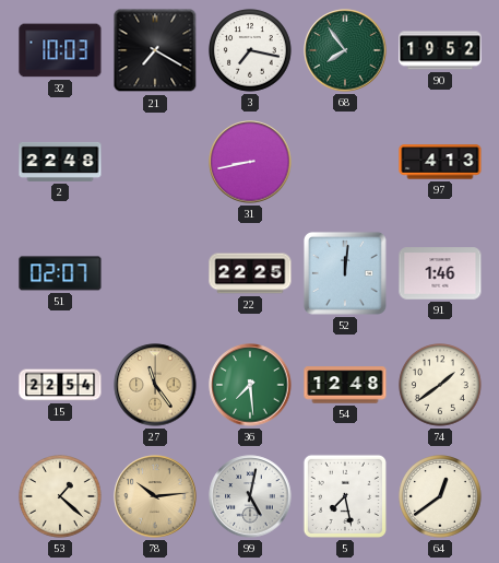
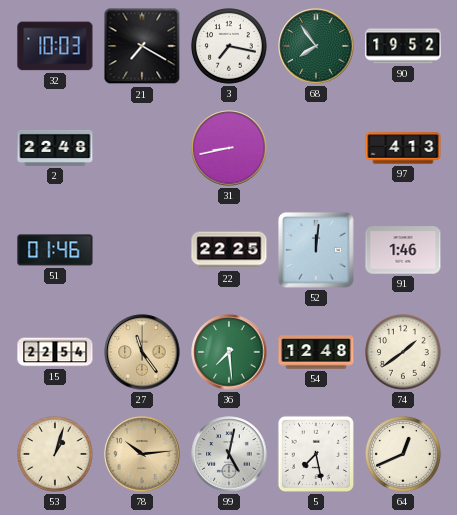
51: 02:07 -> 01:46
53: 1:22 -> 1:03
64: 12:39 -> 12:41
